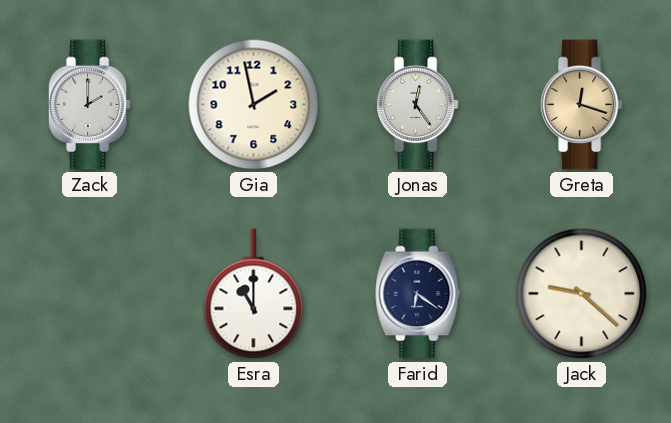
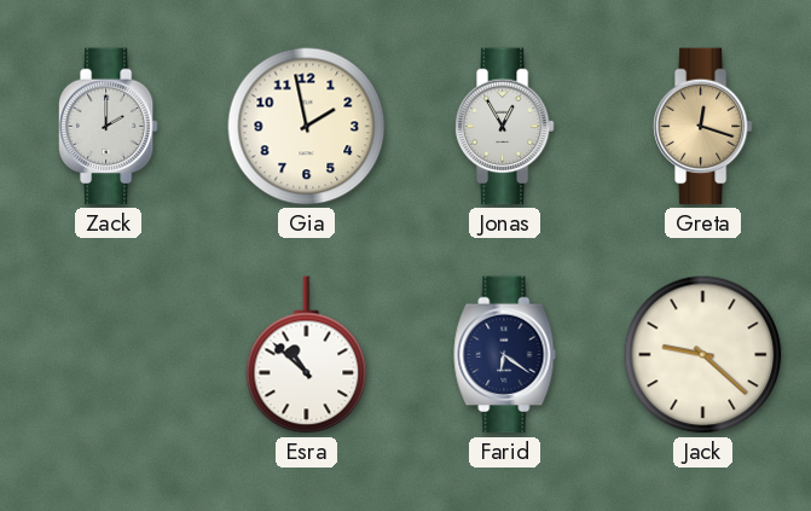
Jonas: 12:24 -> 12:55
Esra: 11:00 -> 10:52
